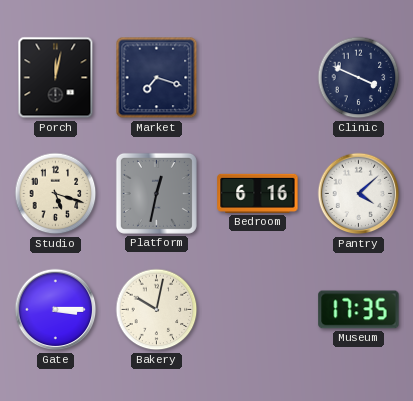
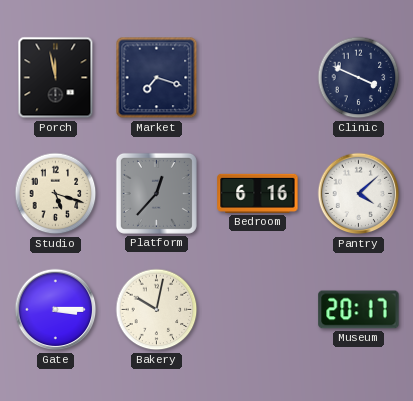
Porch: 12:02 -> 11:58
Platform: 12:32 -> 12:37
Museum: 17:35 -> 20:17
